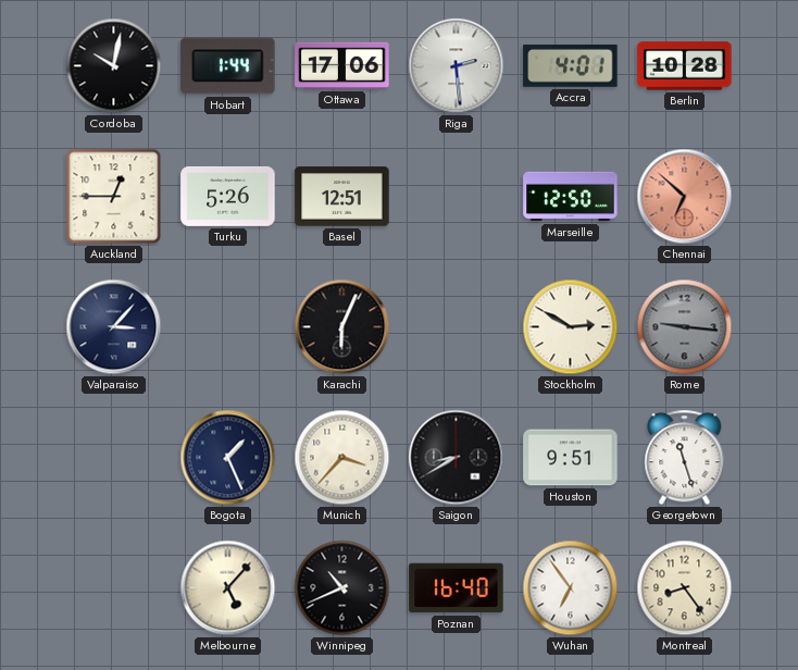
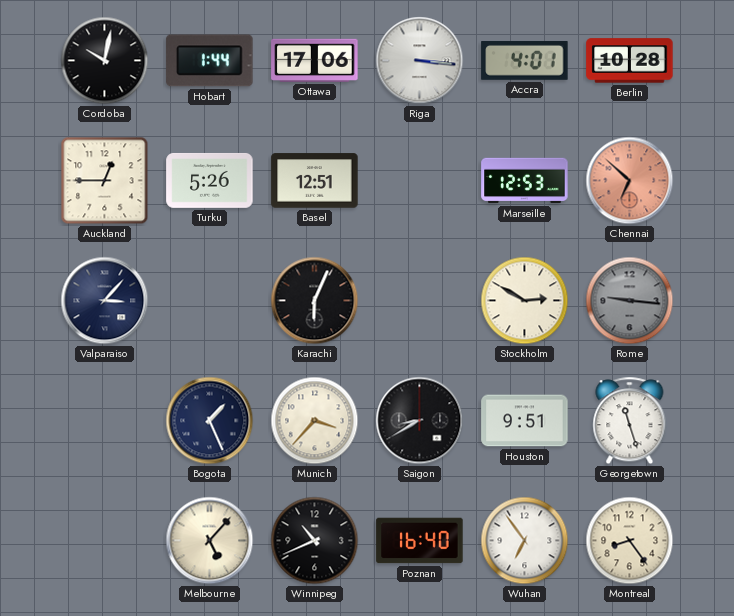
Riga: 2:29 -> 3:16
Marseille: 12:50 -> 12:53
